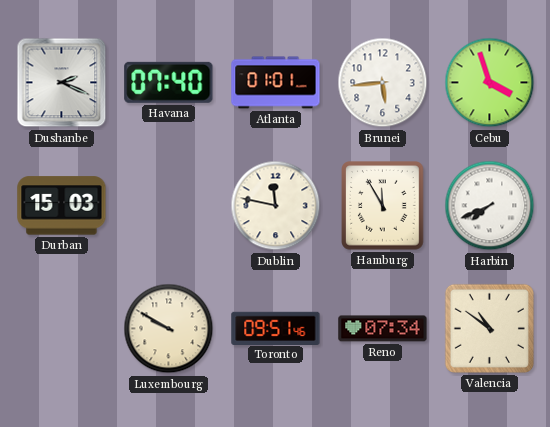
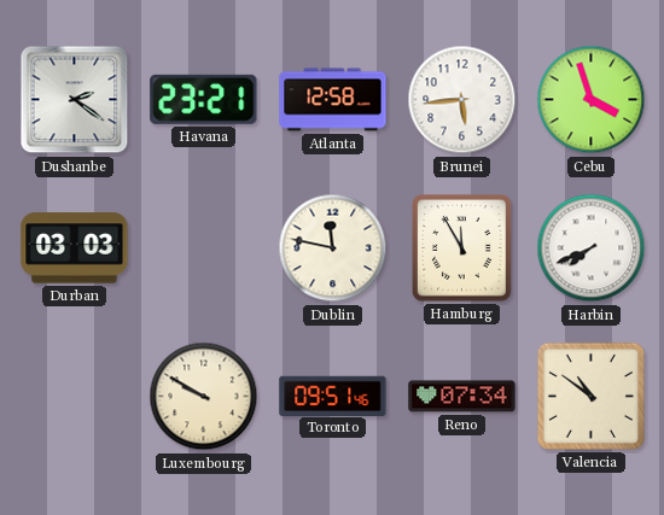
Dushanbe: 2:19 -> 2:21
Havana: 07:40 -> 23:21
Atlanta: 01:01 -> 12:58
Durban: 15:03 -> 03:03
